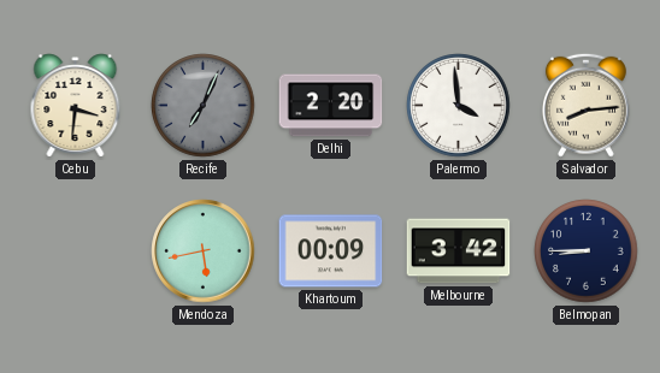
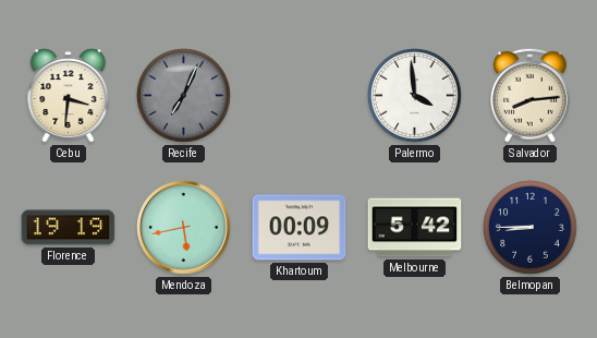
Delhi: 2:20 -> none
Florence: none -> 19:19
Melbourne: 3:42 -> 5:42
